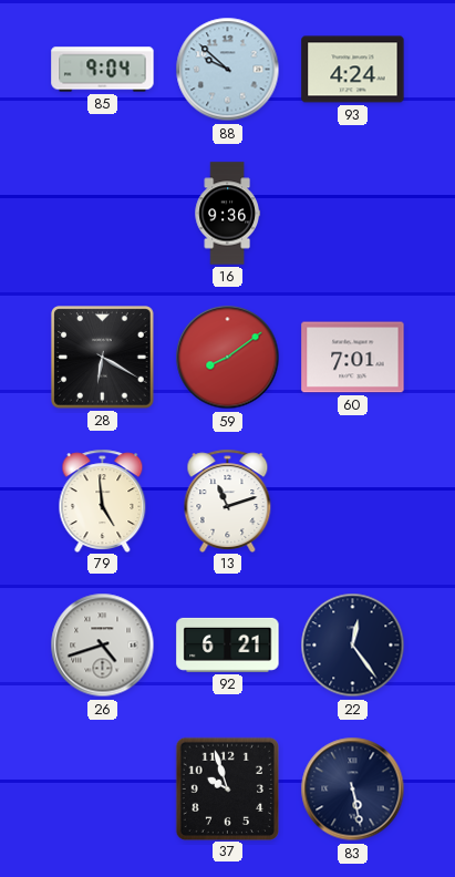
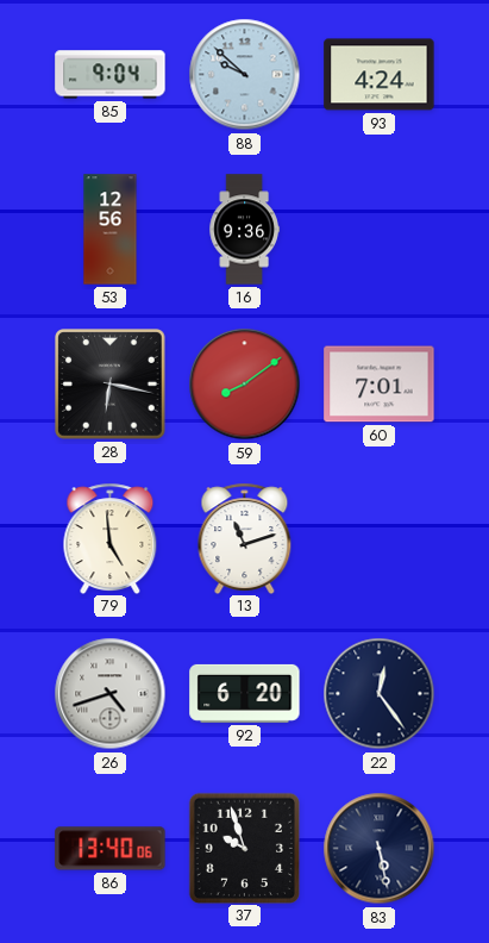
53: none -> 12:56
28: 6:20 -> 6:17
92: 6:21 -> 6:20
86: none -> 13:40
